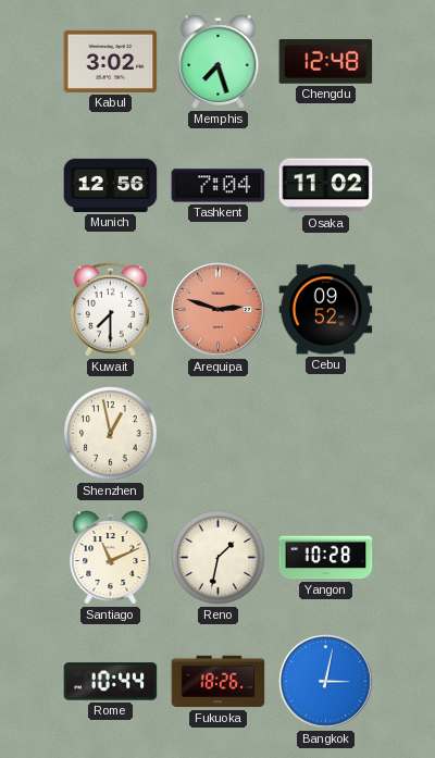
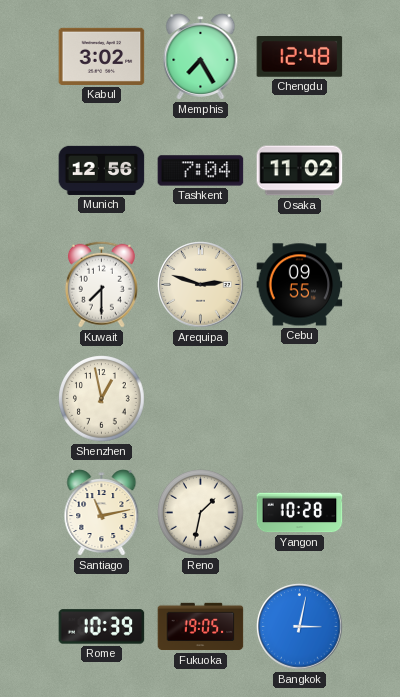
Memphis: 7:27 -> 7:25
Arequipa dial: salmon -> cream
Cebu: 09:52 -> 09:55
Santiago: 11:11 -> 11:13
Rome: 10:44 -> 10:39
Fukuoka: 18:26 -> 19:05
